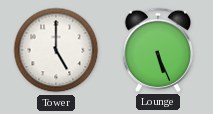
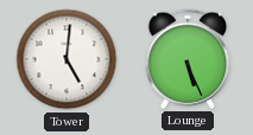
Tower: 5:00 -> 5:01
